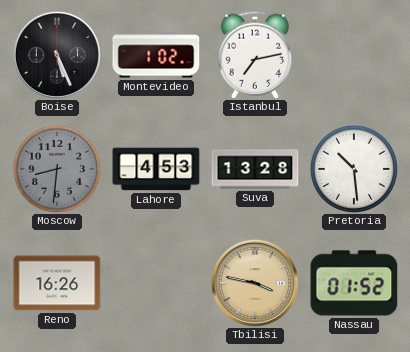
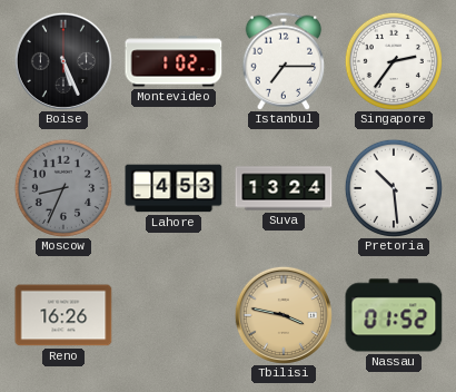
Istanbul: 7:13 -> 7:15
Singapore: none -> 2:36
Moscow: 8:31 -> 8:34
Suva: 13:28 -> 13:24
